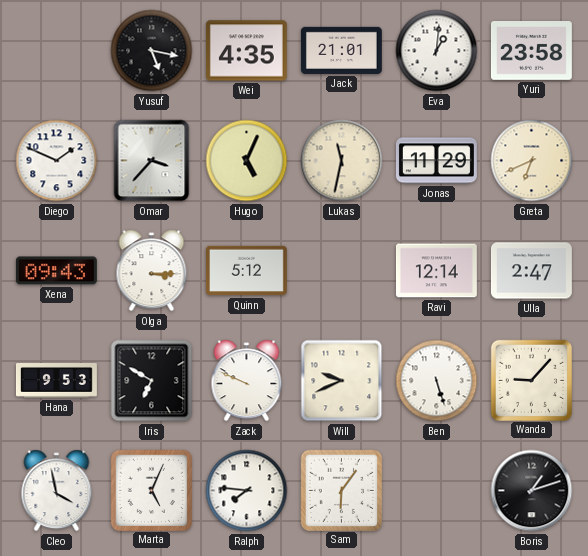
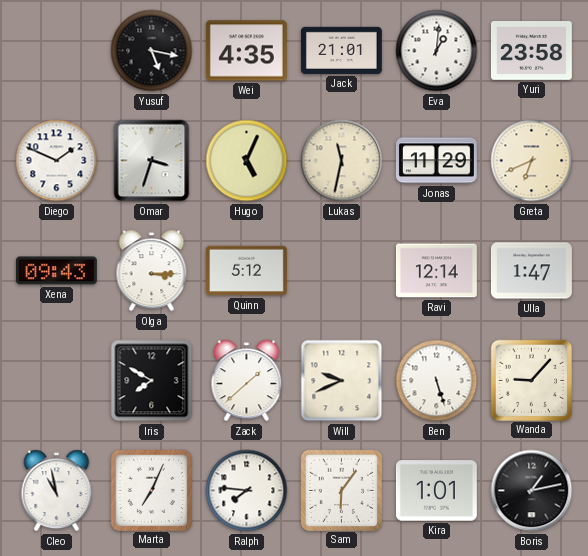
Omar: 3:37 -> 3:33
Ulla: 2:47 -> 1:47
Hana: 9:53 -> none
Iris: 6:50 -> 7:50
Zack: 9:49 -> 1:38
Cleo: 3:58 -> 10:58
Marta: 5:04 -> 7:04
Kira: none -> 1:01
Boris: 1:12 -> 1:13
